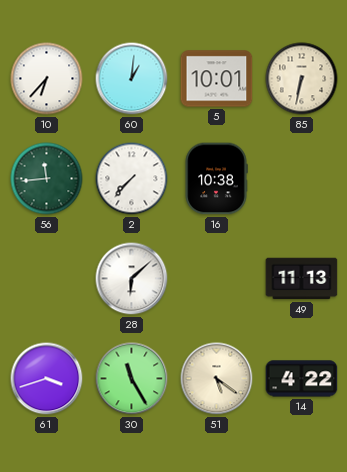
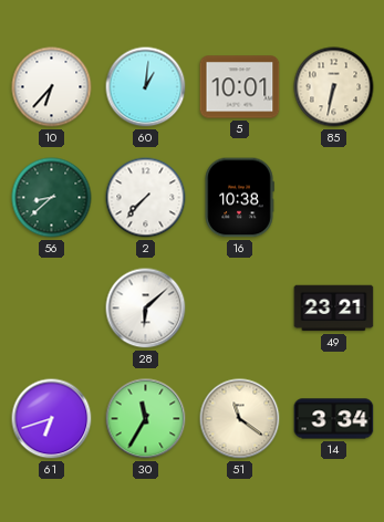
56: 11:44 -> 8:38
49: 11:13 -> 23:21
61: 3:42 -> 6:42
30: 11:25 -> 11:35
51: 5:21 -> 11:21
14: 4:22 -> 3:34
